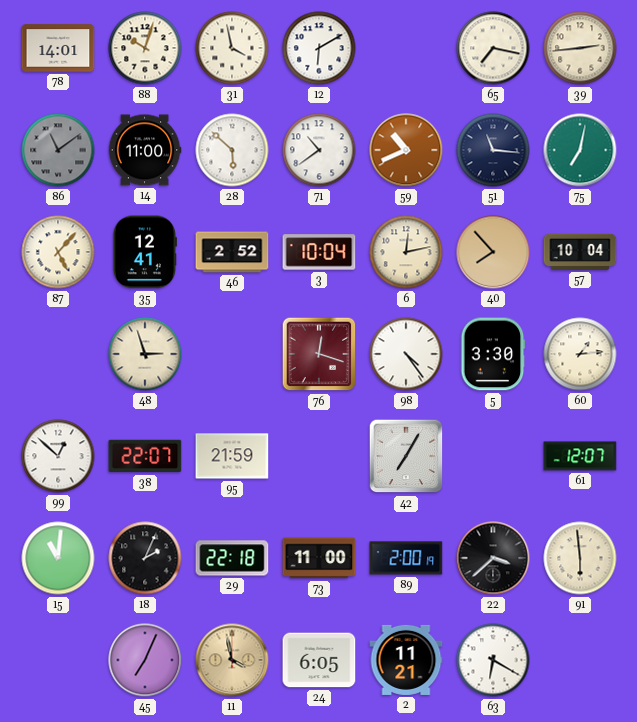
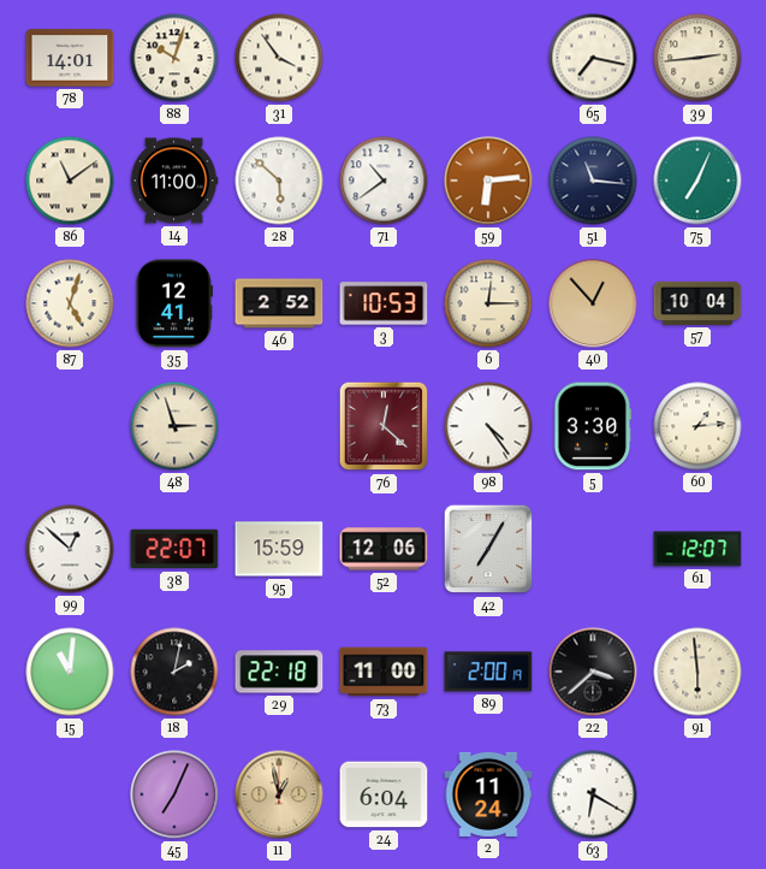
31: 3:58 -> 3:54
12: 6:10 -> none
86 dial: grey -> cream
59: 10:41 -> 6:14
75: 7:02 -> 7:04
87: 5:07 -> 5:03
3: 10:04 -> 10:53
6: 12:13 -> 12:15
40: 7:53 -> 12:53
76: 12:18 -> 12:22
95: 21:59 -> 15:59
52: none -> 12:06
18: 2:04 -> 2:02
11: 3:58 -> 12:58
24: 6:05 -> 6:04
2: 11:21 -> 11:24
